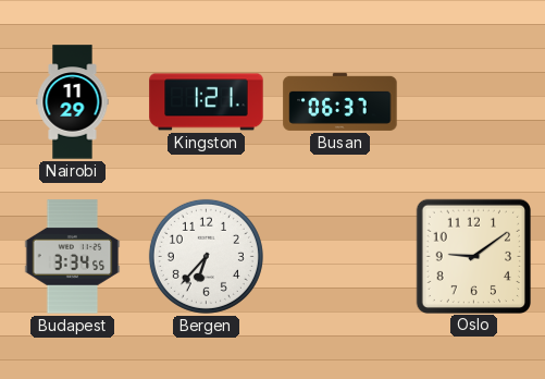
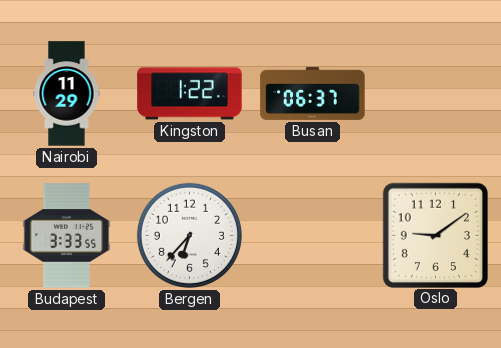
Kingston: 1:21 -> 1:22
Budapest: 3:34 -> 3:33
